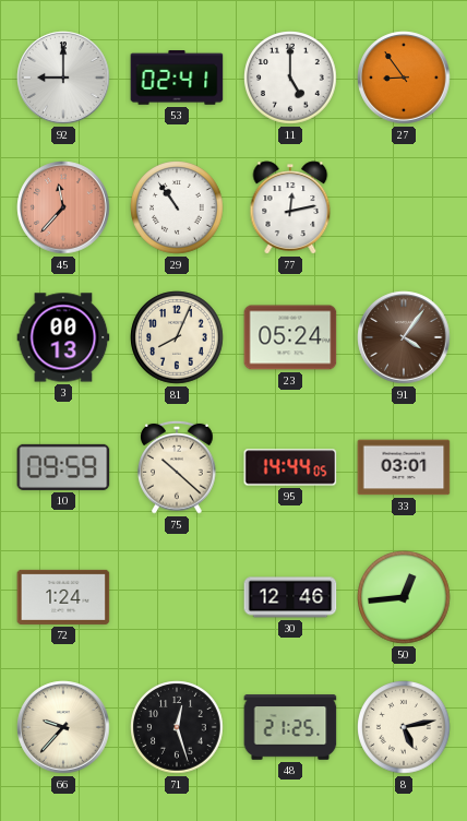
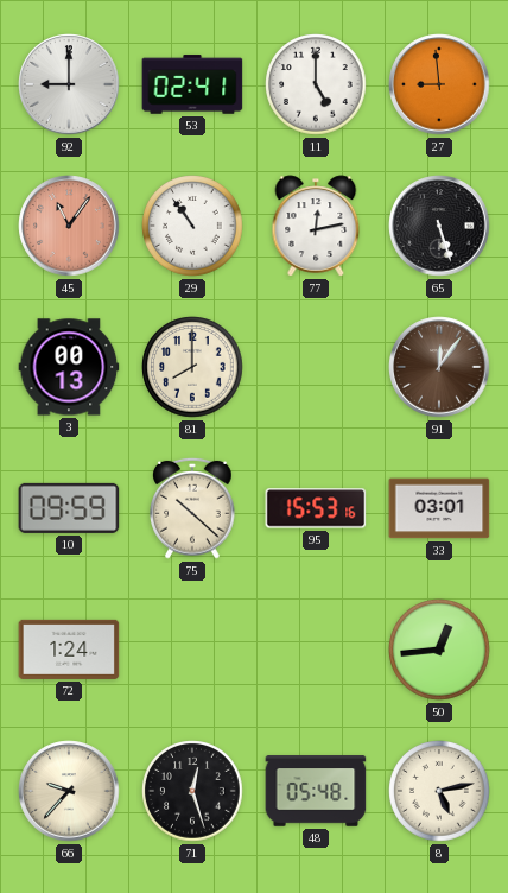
27: 8:54 -> 8:59
45: 11:37 -> 11:06
65: none -> 5:27
81: 8:04 -> 8:00
23: 05:24 -> none
91: 4:06 -> 12:06
95: 14:44 -> 15:53
30: 12:46 -> none
48: 21:25 -> 05:48
